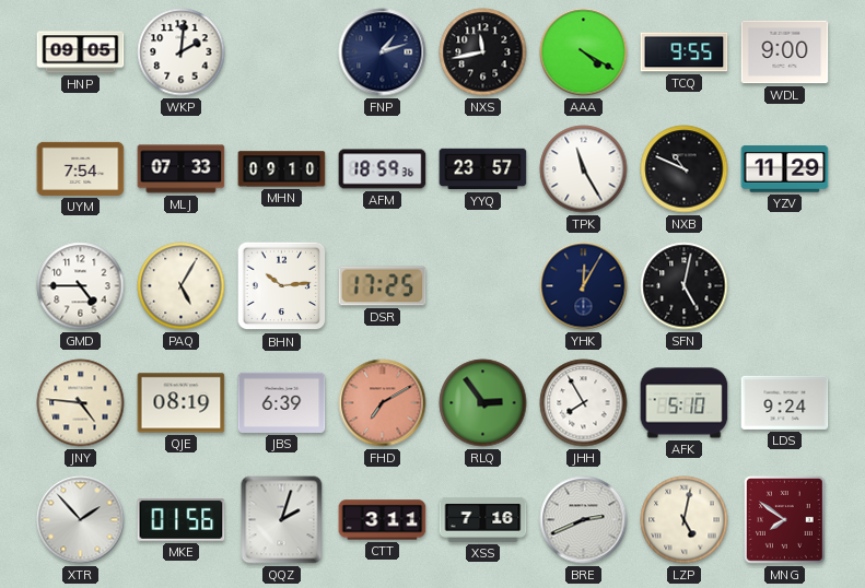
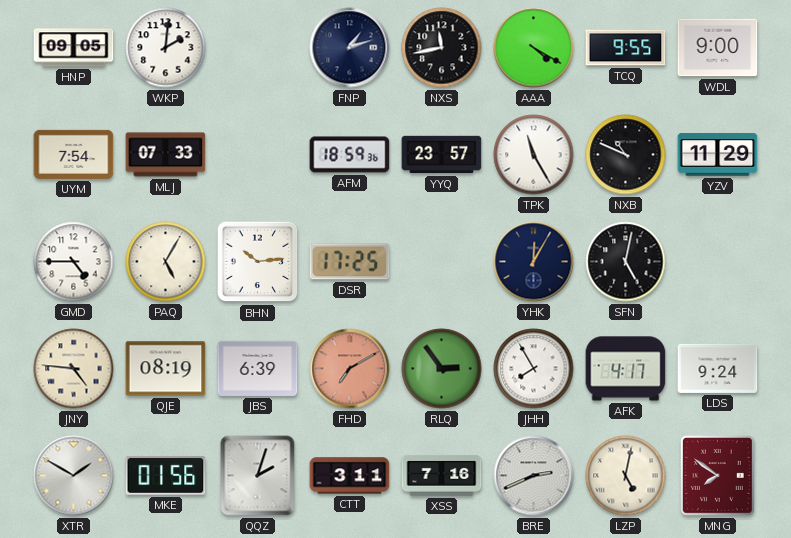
MHN: 09:10 -> none
AFK: 5:10 -> 4:17
XTR: 1:53 -> 1:50
